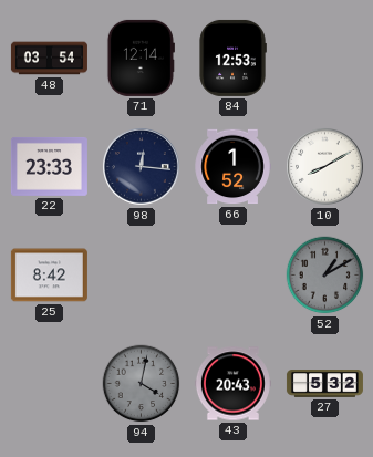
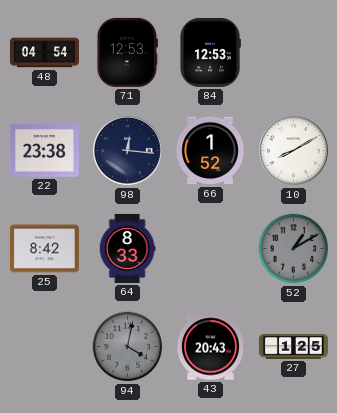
48: 03:54 -> 04:54
71: 12:14 -> 12:53
22: 23:33 -> 23:38
64: none -> 8:33
27: 5:32 -> 1:25
